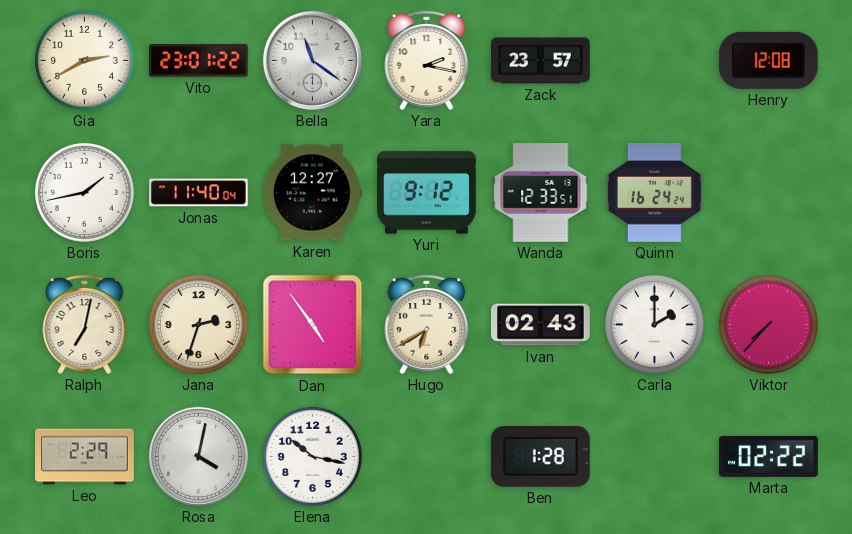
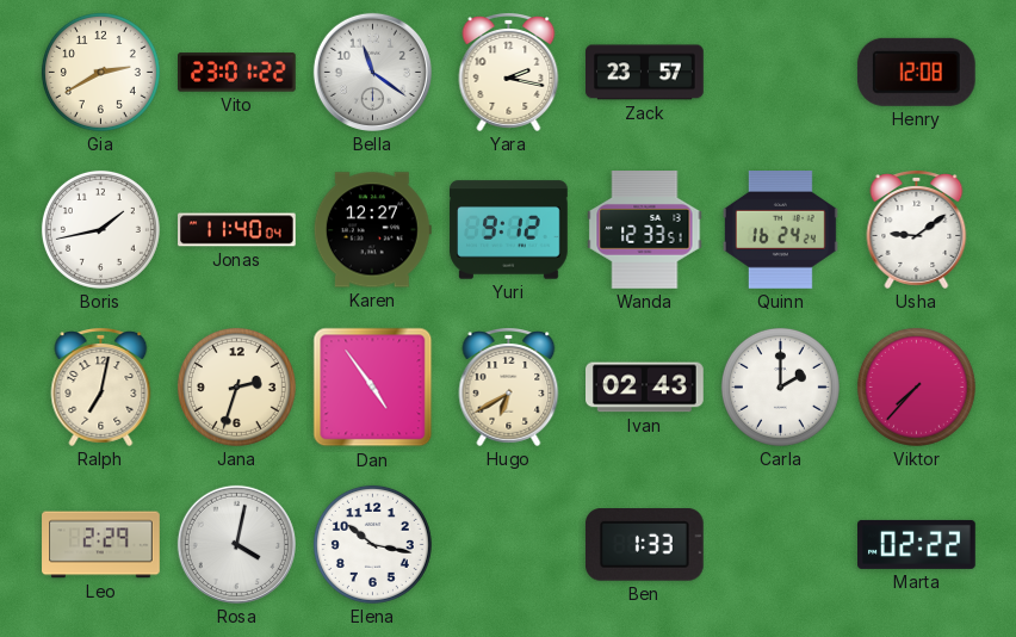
Usha: none -> 9:09
Ben: 1:28 -> 1:33
